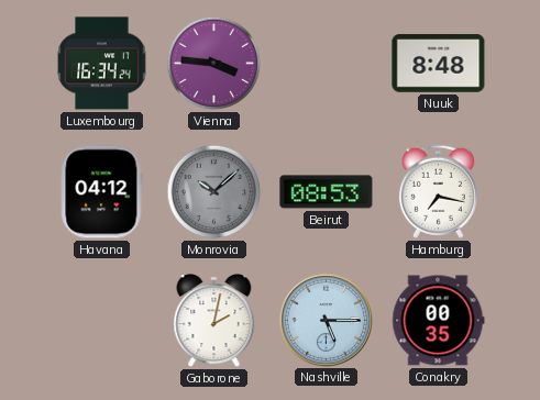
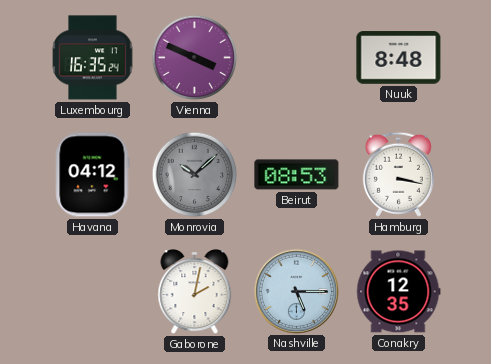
Luxembourg: 16:34 -> 16:35
Vienna: 3:46 -> 3:49
Hamburg: 7:17 -> 3:17
Conakry: 00:35 -> 12:35
